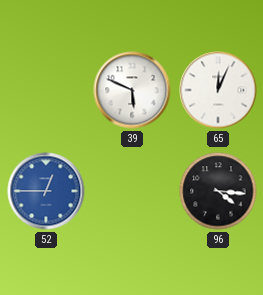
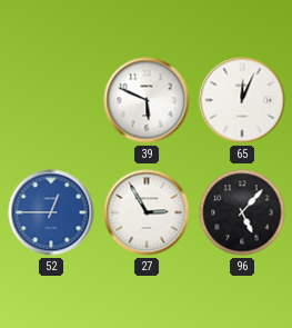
27: none -> 2:55
96: 4:16 -> 5:07
